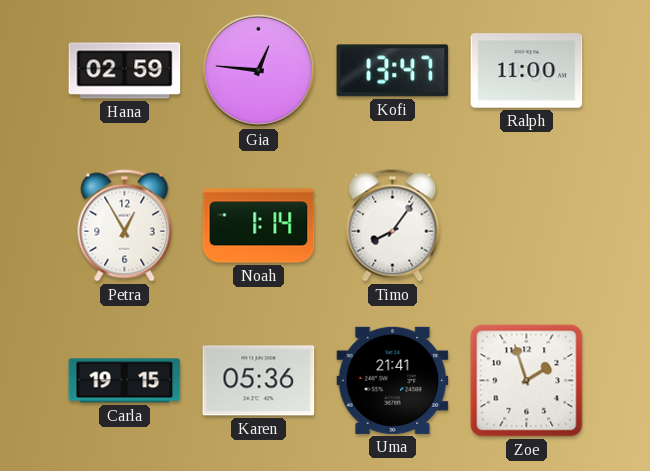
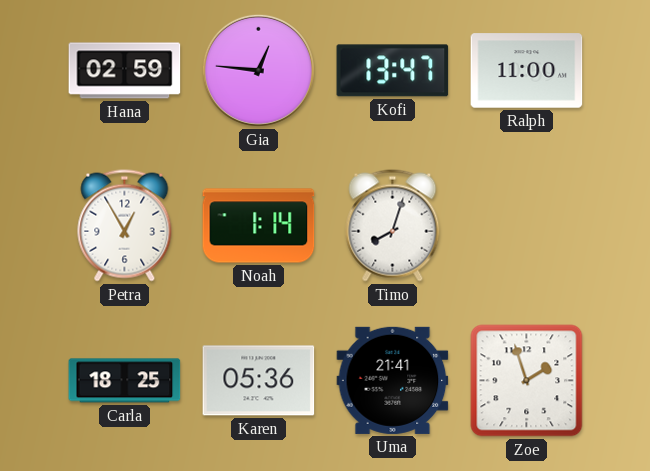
Timo: 8:06 -> 8:03
Carla: 19:15 -> 18:25
